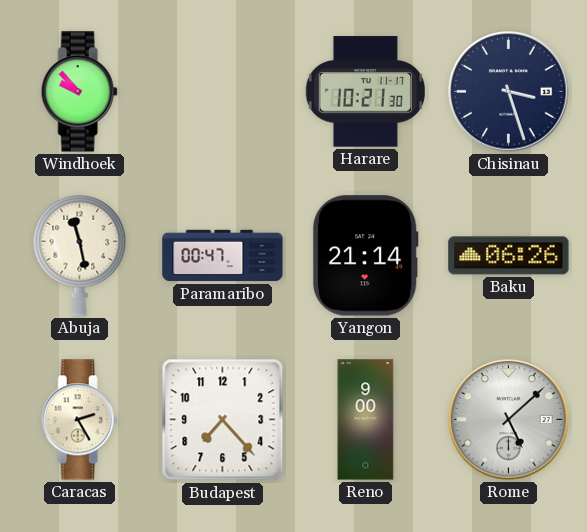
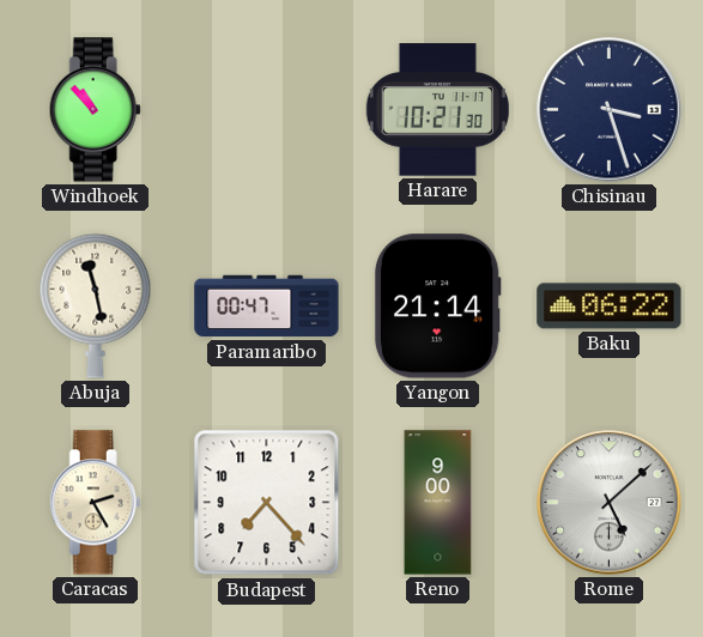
Windhoek: 9:53 -> 10:53
Baku: 06:26 -> 06:22
